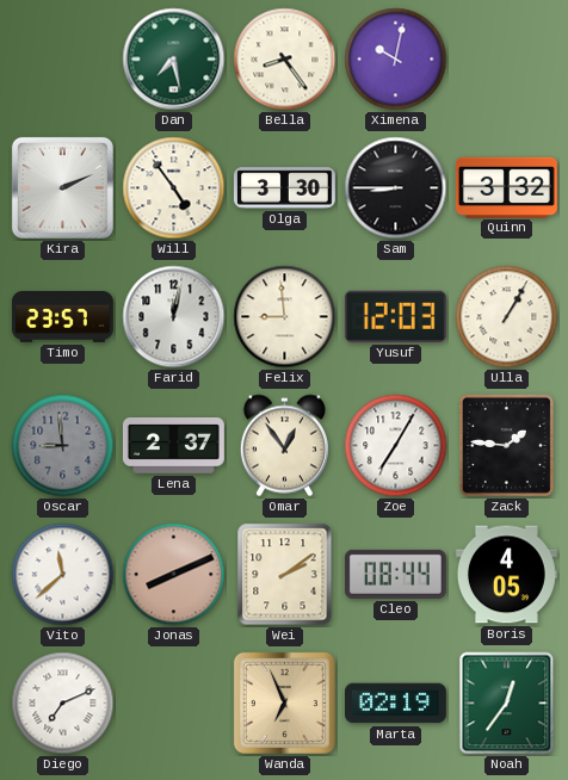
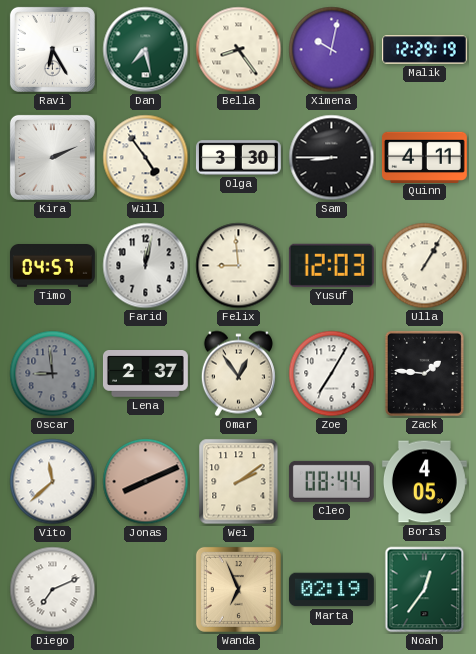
Ravi: none -> 6:25
Malik: none -> 12:29
Quinn: 3:32 -> 4:11
Timo: 23:57 -> 04:57
